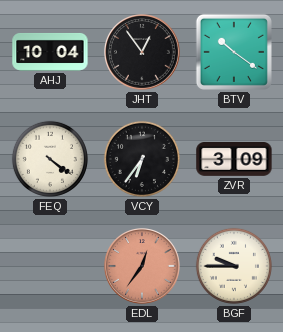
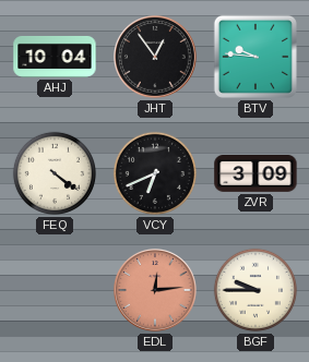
BTV: 10:21 -> 9:46
VCY: 6:36 -> 6:41
EDL: 12:36 -> 12:14
